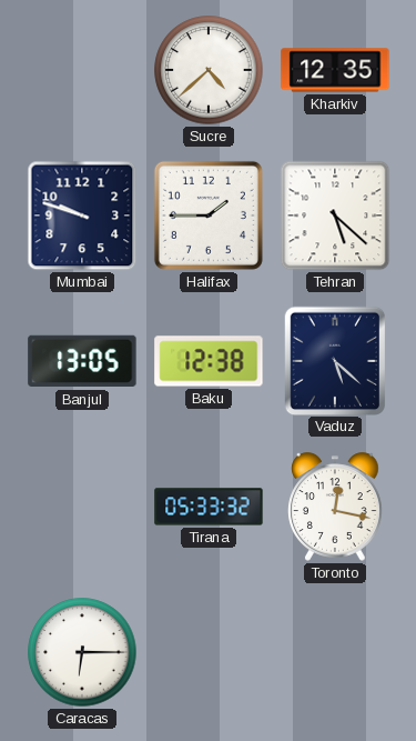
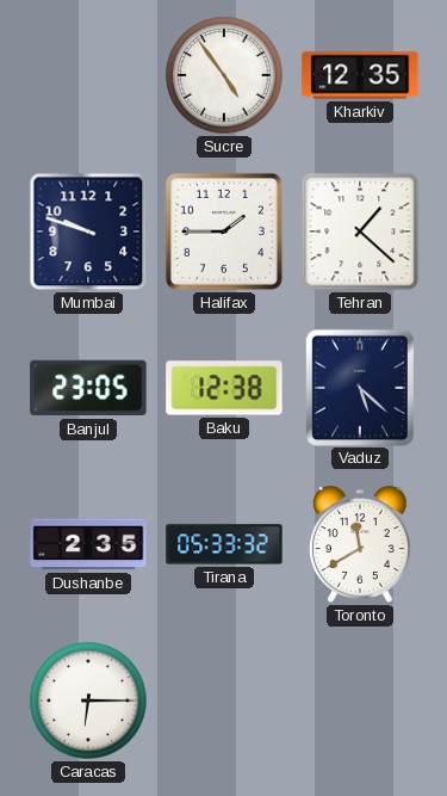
Sucre: 4:38 -> 4:54
Tehran: 5:22 -> 1:22
Banjul: 13:05 -> 23:05
Dushanbe: none -> 2:35
Toronto: 12:17 -> 11:40
